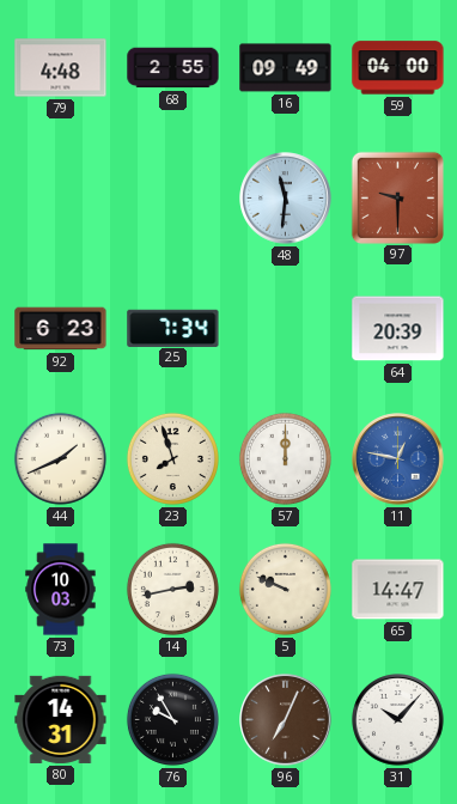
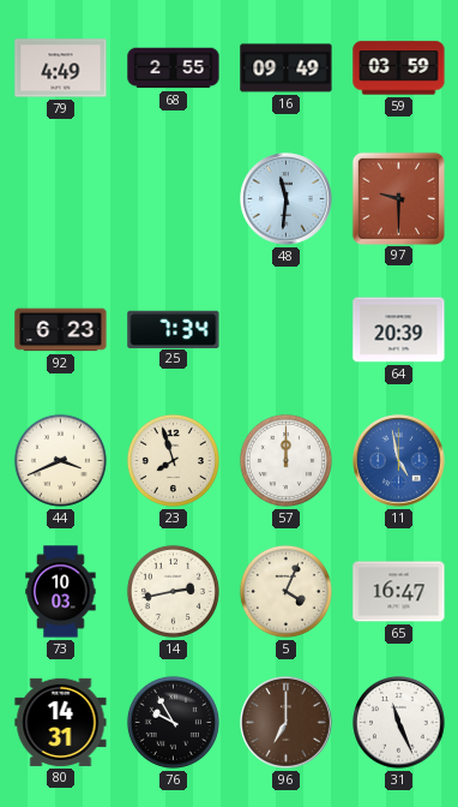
79: 4:48 -> 4:49
59: 04:00 -> 03:59
44: 1:41 -> 3:41
11: 12:47 -> 4:58
5: 9:49 -> 4:04
65: 14:47 -> 16:47
96: 7:04 -> 7:00
31: 10:07 -> 11:26
